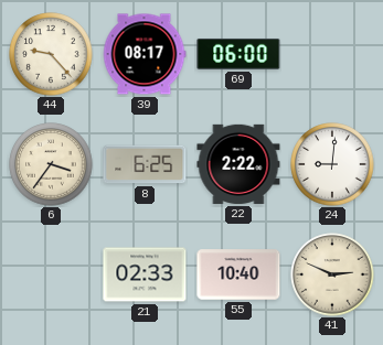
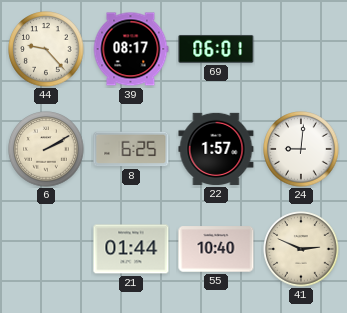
69: 06:00 -> 06:01
6: 3:36 -> 2:10
22: 2:22 -> 1:57
21: 02:33 -> 01:44
